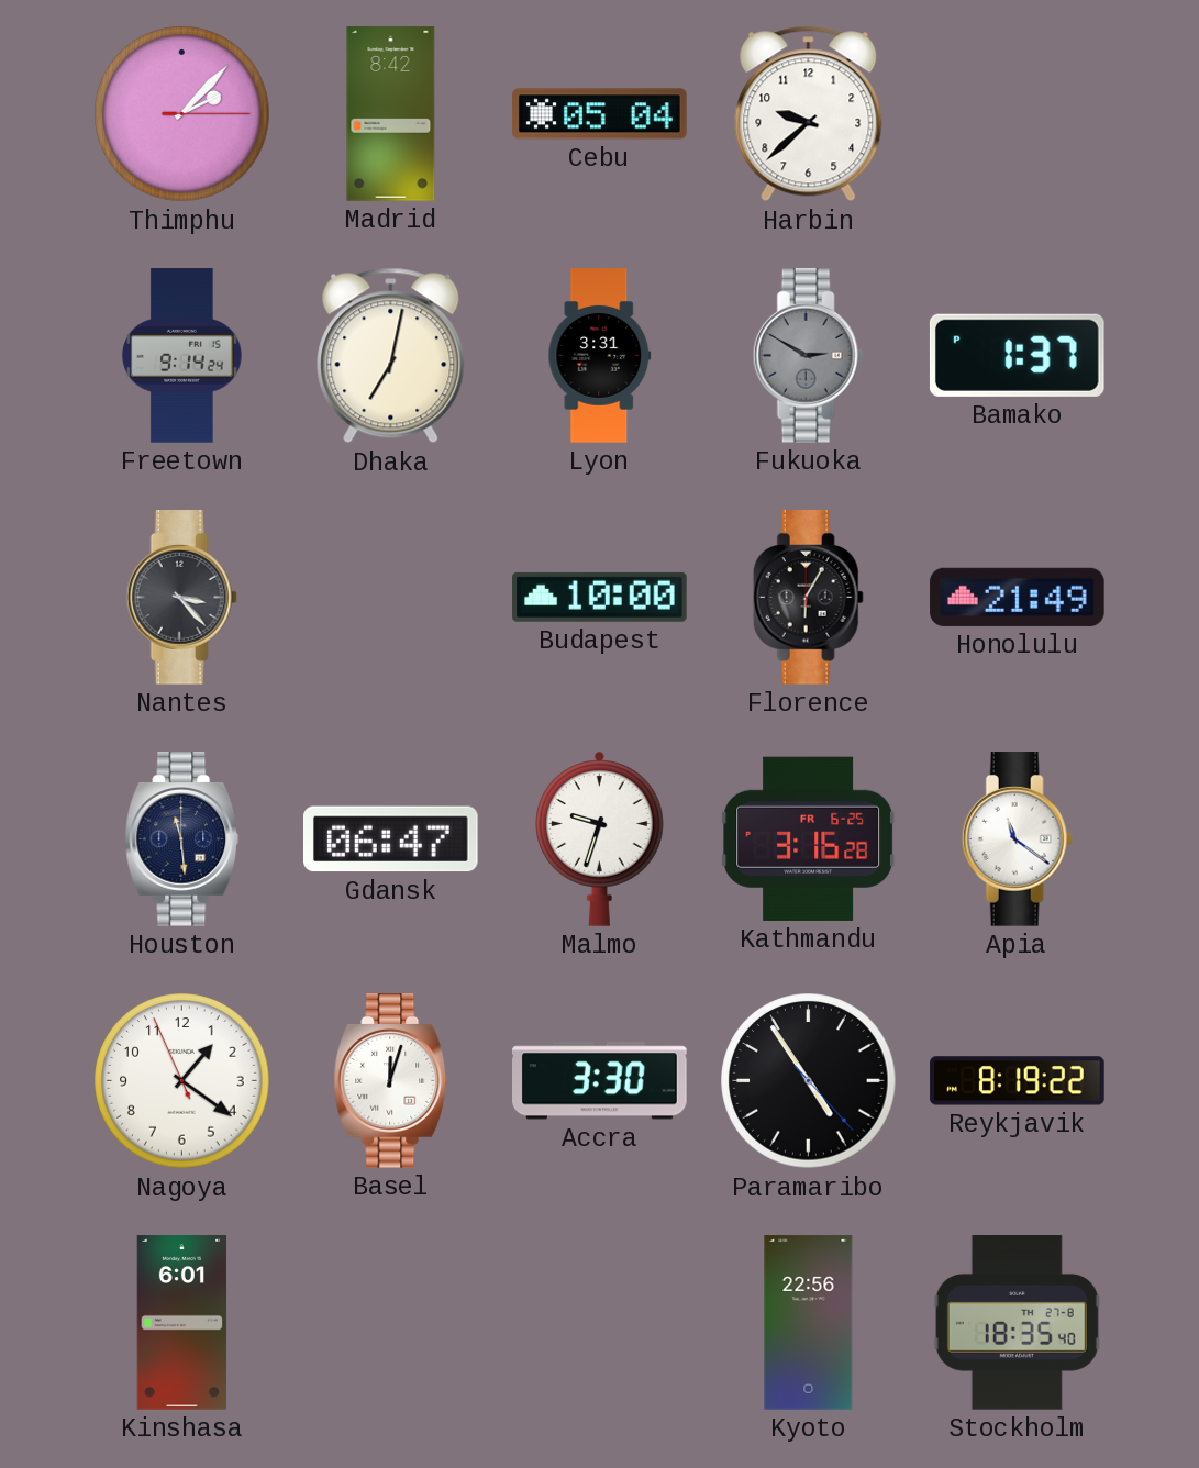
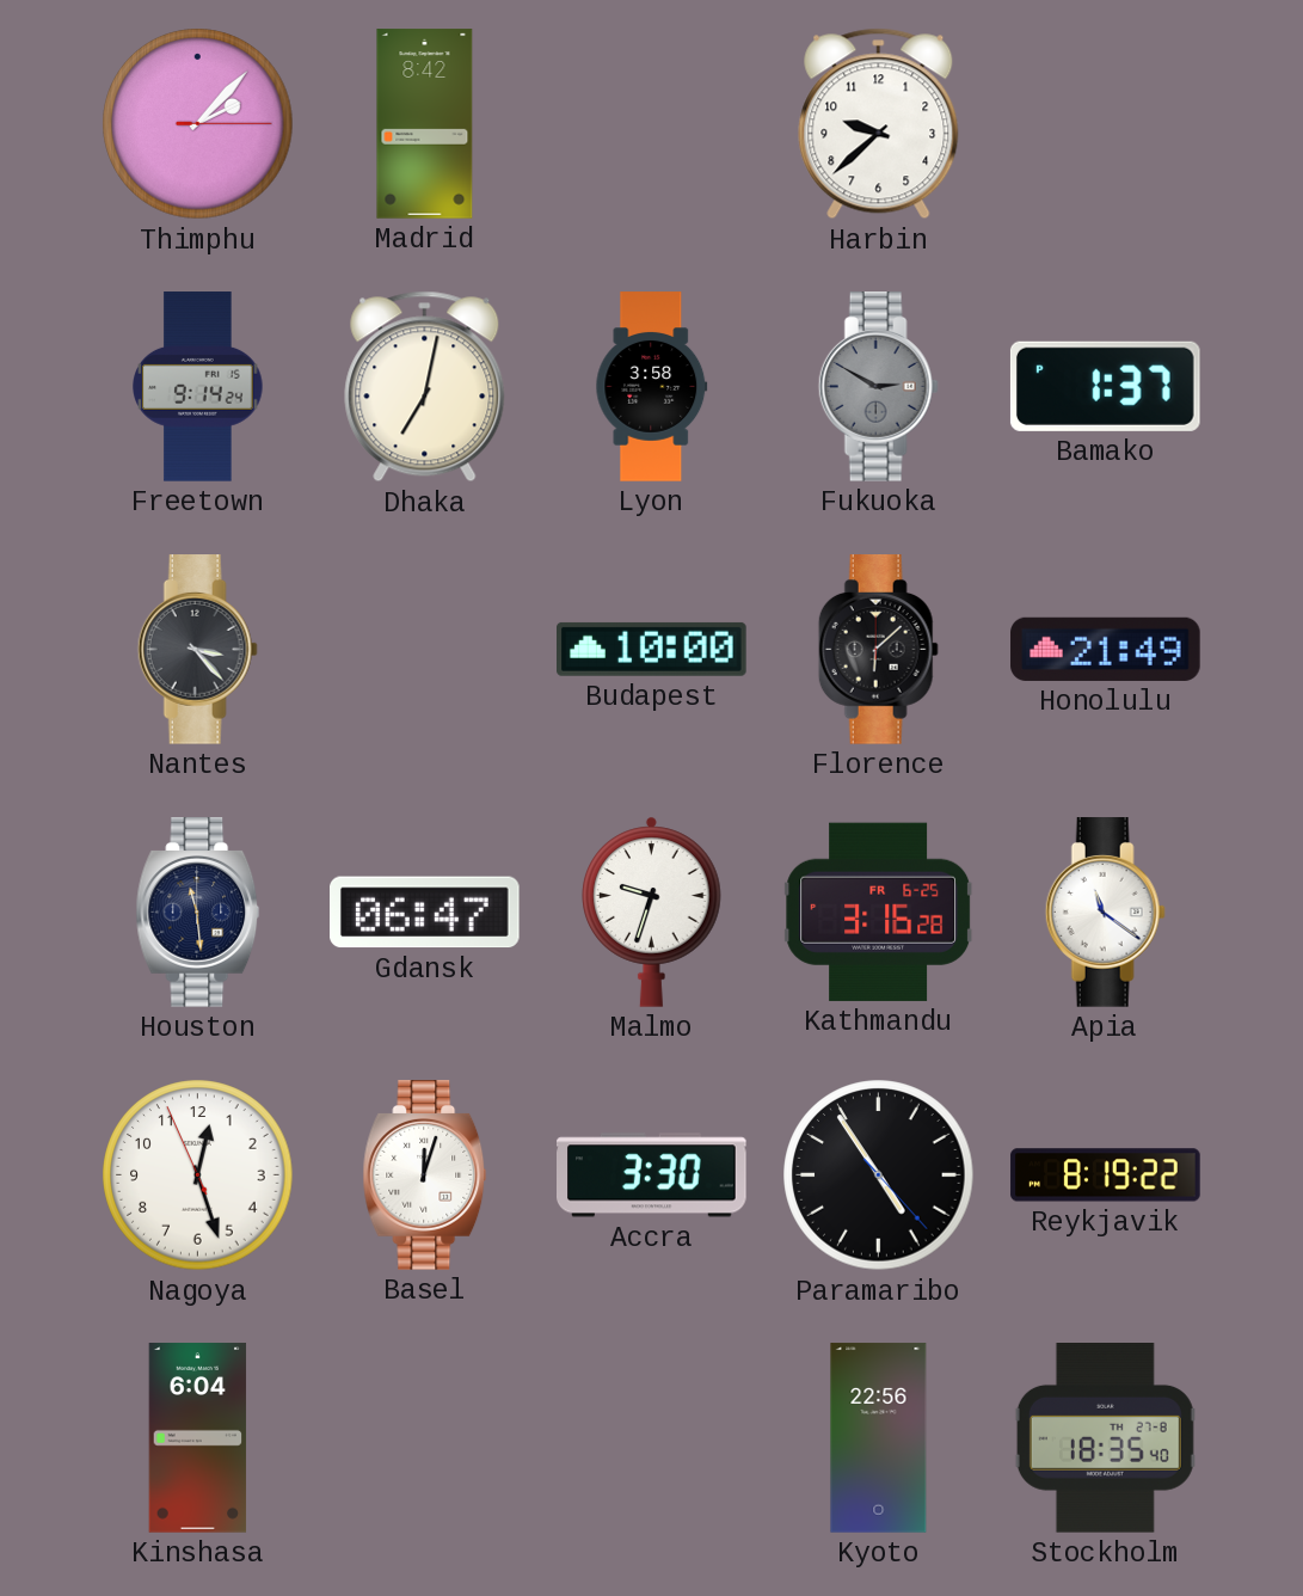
Cebu: 05:04 -> none
Lyon: 3:31 -> 3:58
Florence: 6:05 -> 6:08
Nagoya: 1:20 -> 12:26
Kinshasa: 6:01 -> 6:04
